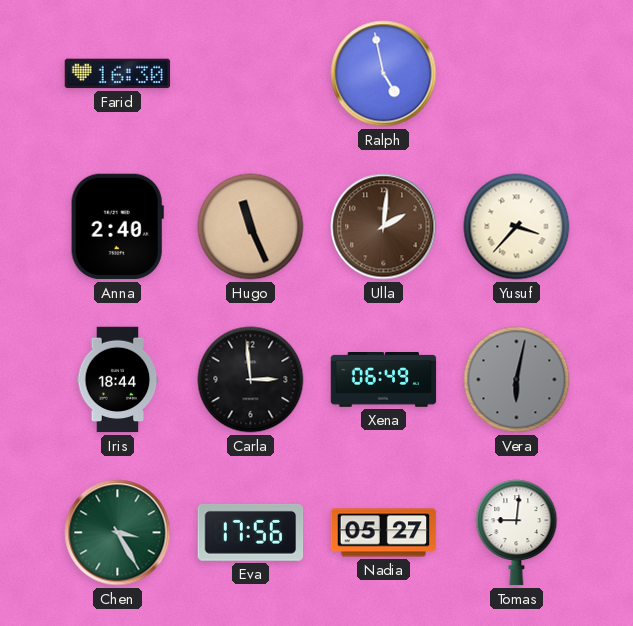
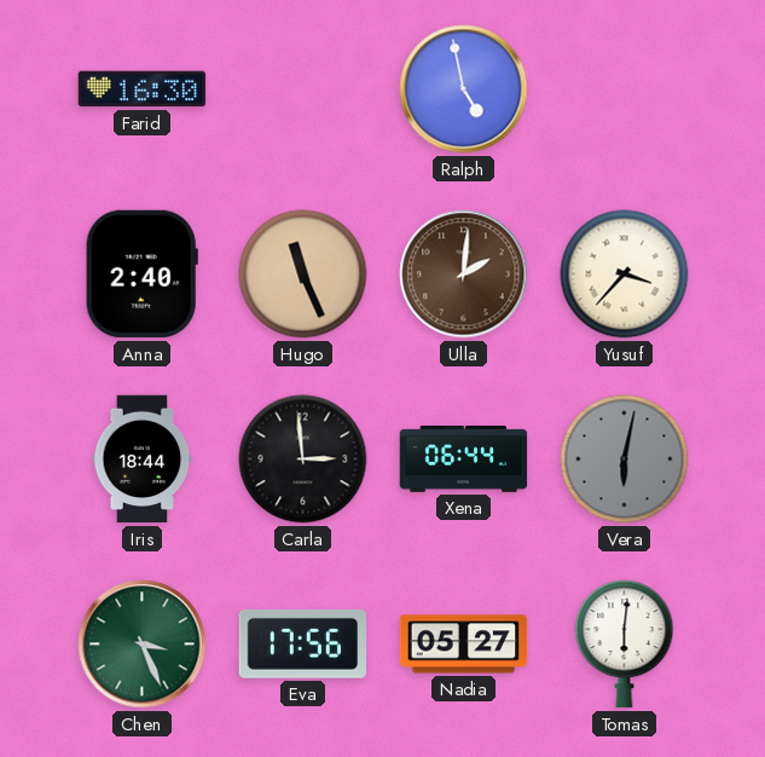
Xena: 06:49 -> 06:44
Chen: 3:25 -> 3:26
Tomas: 9:01 -> 6:01
